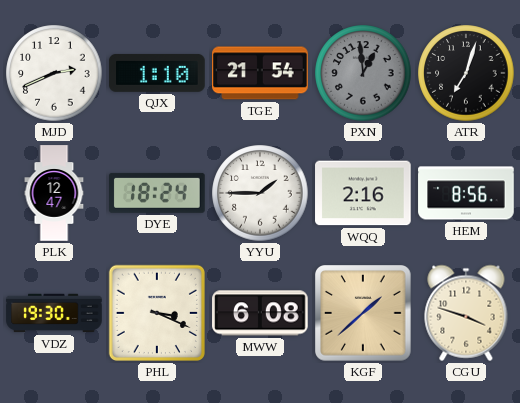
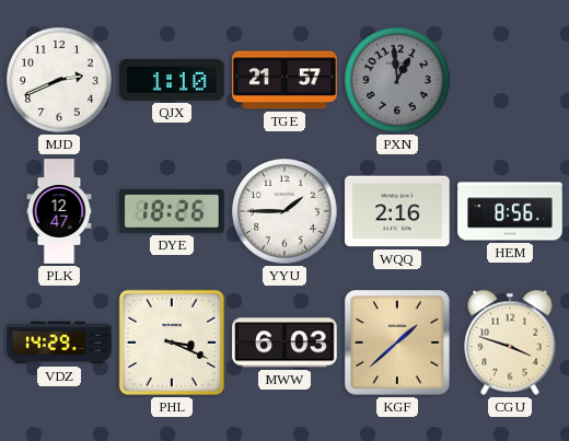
TGE: 21:54 -> 21:57
ATR: 7:03 -> none
DYE: 18:24 -> 18:26
VDZ: 19:30 -> 14:29
MWW: 6:08 -> 6:03
